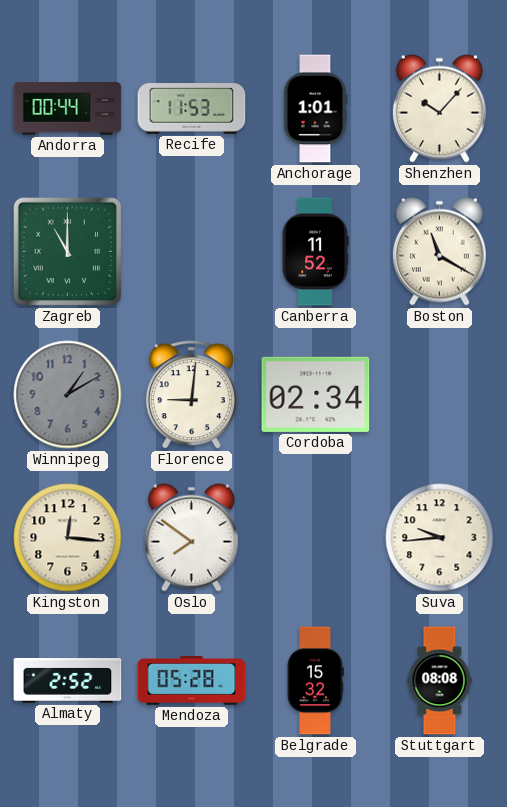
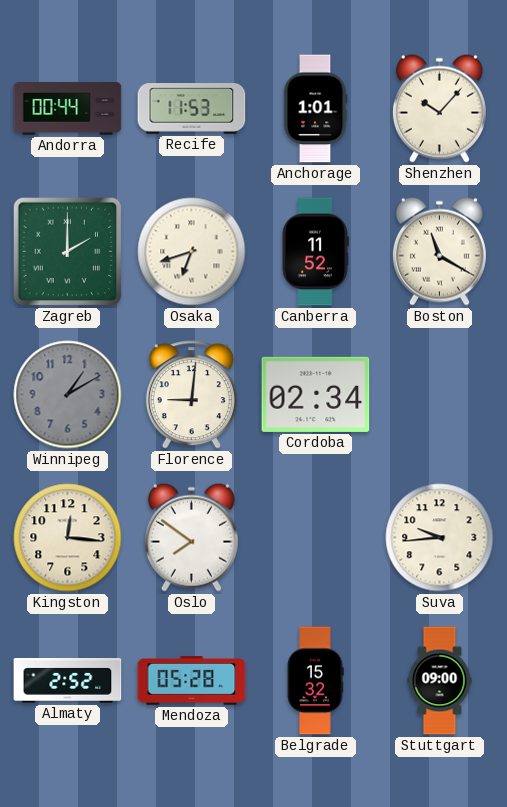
Zagreb: 11:00 -> 2:00
Osaka: none -> 6:42
Stuttgart: 08:08 -> 09:00
